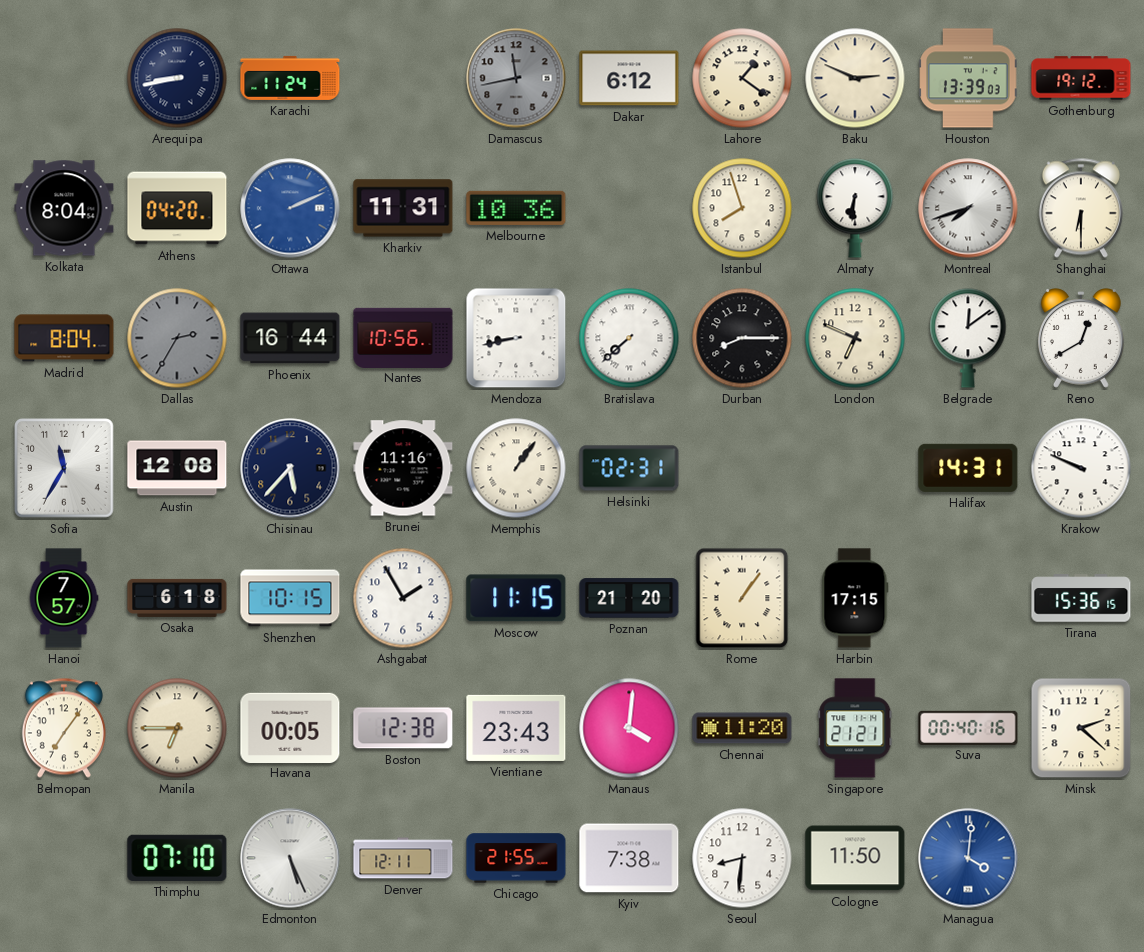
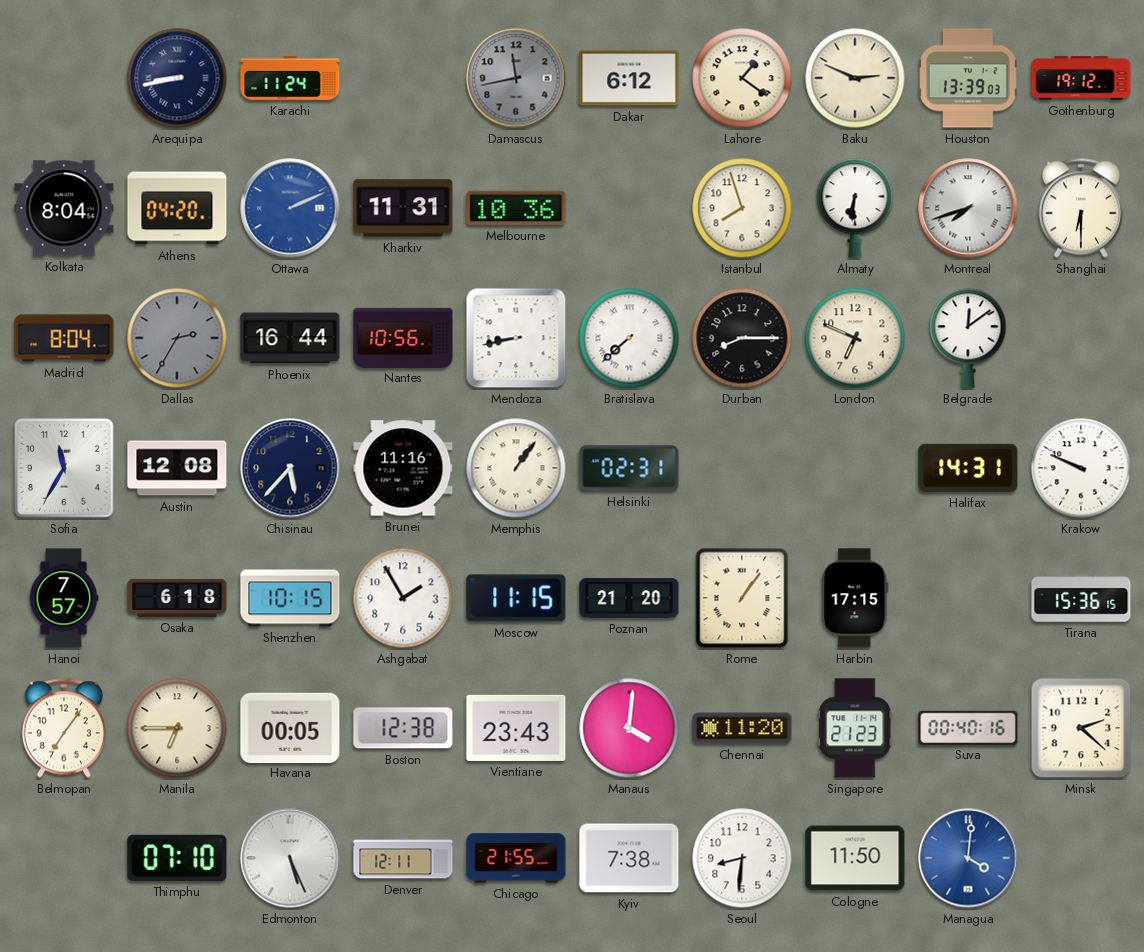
Reno: 12:40 -> none
Singapore: 21:21 -> 21:23
